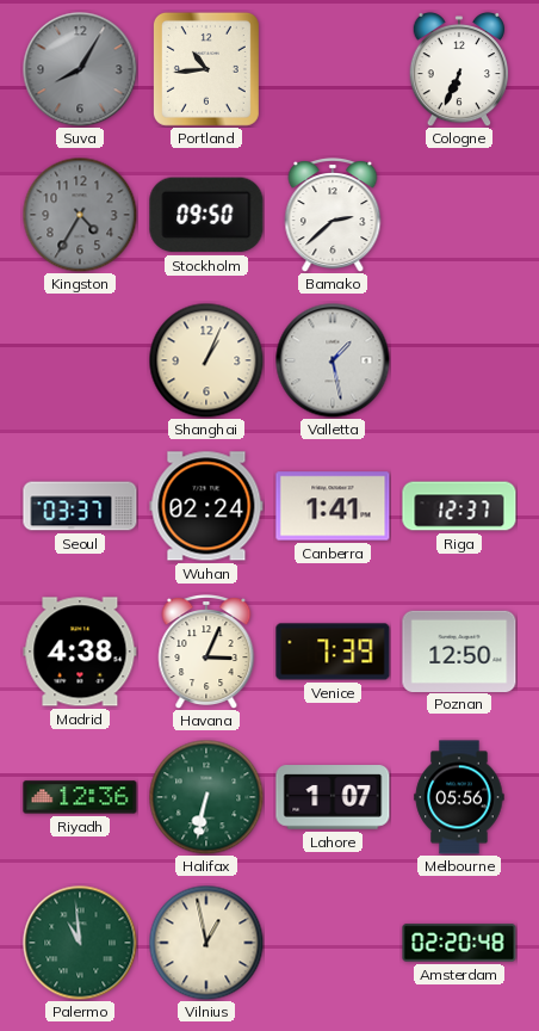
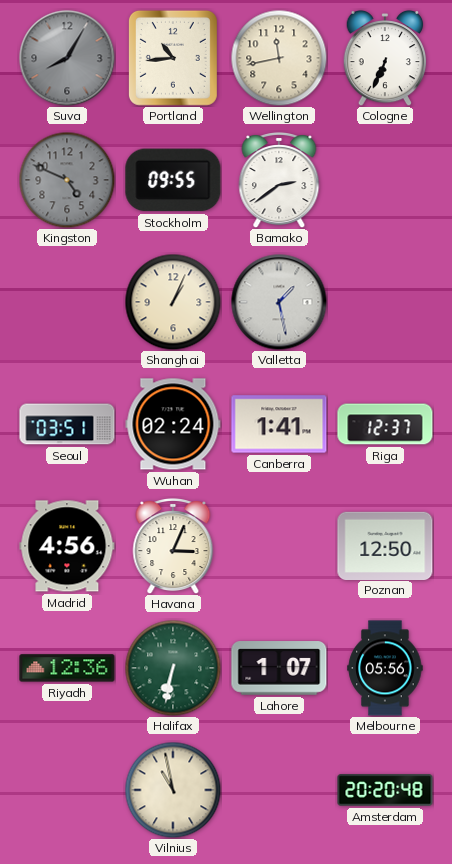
Wellington: none -> 11:43
Kingston: 4:35 -> 4:49
Stockholm: 09:50 -> 09:55
Bamako: 2:38 -> 2:39
Seoul: 03:37 -> 03:51
Madrid: 4:38 -> 4:56
Venice: 7:39 -> none
Palermo: 10:59 -> none
Vilnius: 12:58 -> 10:58
Amsterdam: 02:20 -> 20:20
